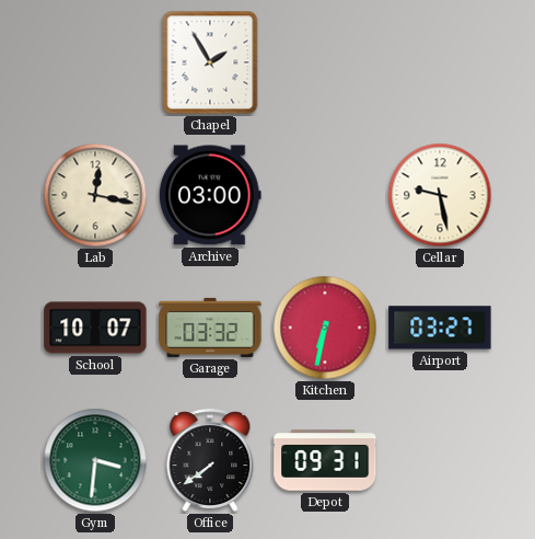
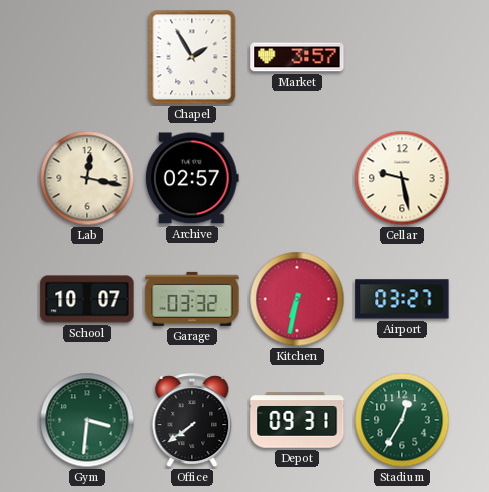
Market: none -> 3:57
Archive: 03:00 -> 02:57
Stadium: none -> 12:35
